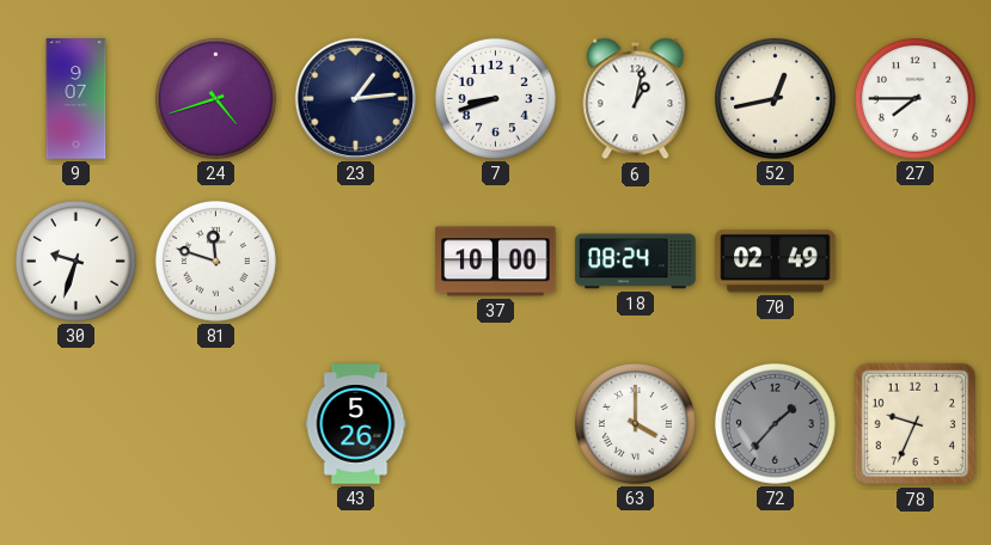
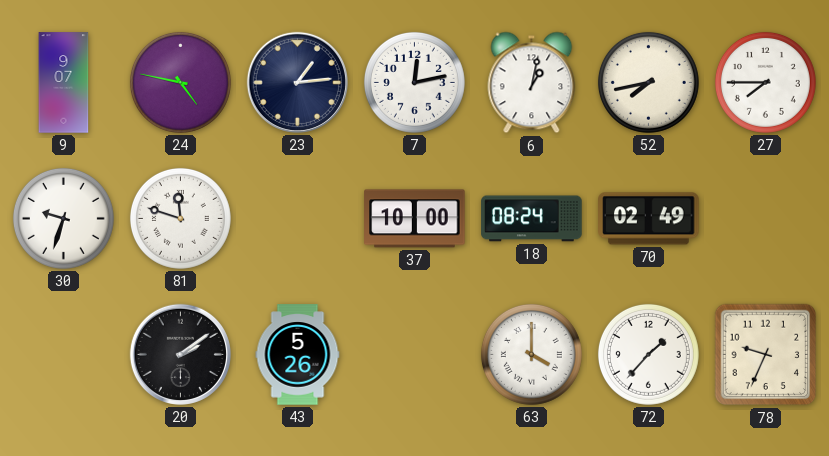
24: 4:42 -> 4:47
7: 8:42 -> 12:13
52: 12:43 -> 7:43
20: none -> 2:09
72 dial: grey -> white
